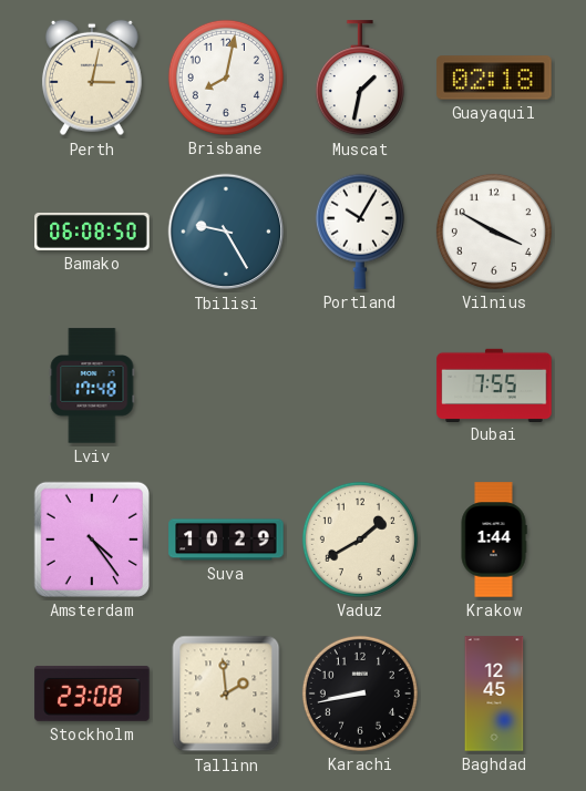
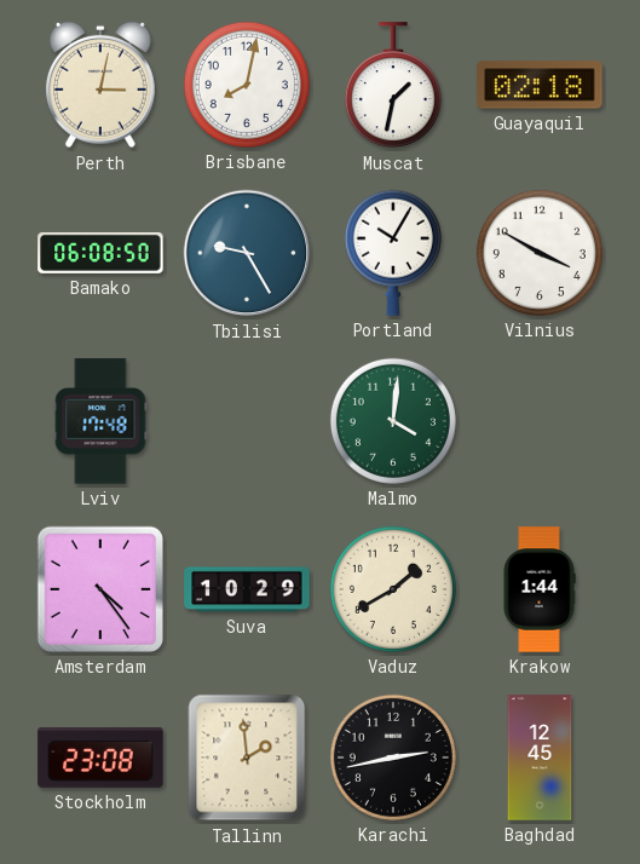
Malmo: none -> 4:01
Dubai: 7:55 -> none
Karachi: 8:43 -> 2:43
